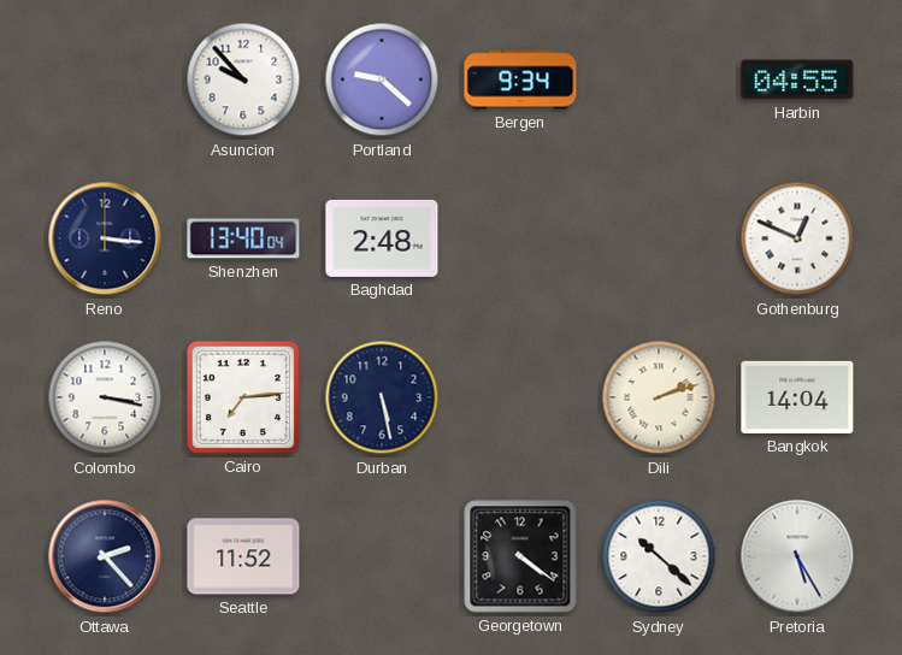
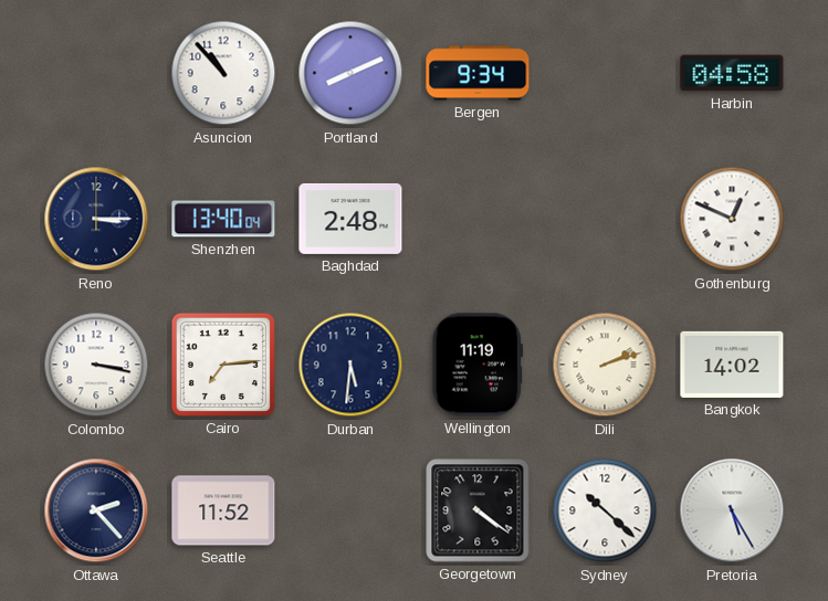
Asuncion: 9:53 -> 10:53
Portland: 9:22 -> 8:11
Harbin: 04:55 -> 04:58
Reno: 3:16 -> 3:15
Durban: 5:28 -> 5:31
Wellington: none -> 11:19
Bangkok: 14:04 -> 14:02
